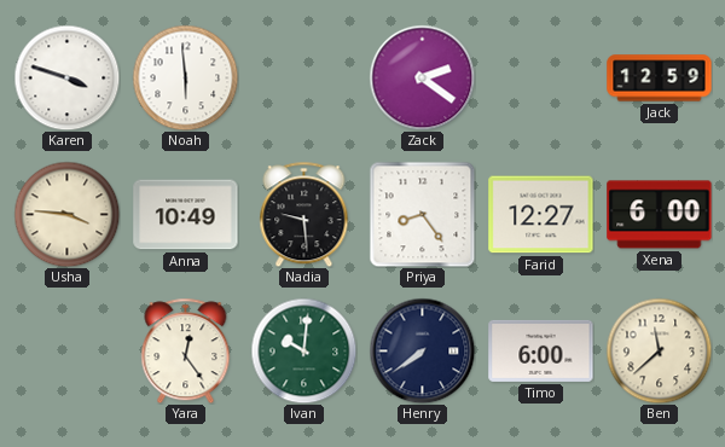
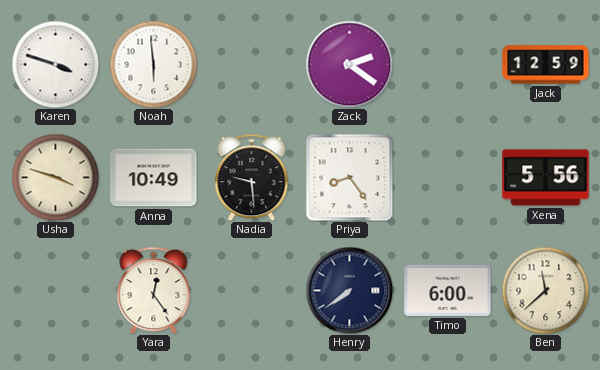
Usha: 3:46 -> 3:48
Farid: 12:27 -> none
Xena: 6:00 -> 5:56
Ivan: 10:01 -> none
